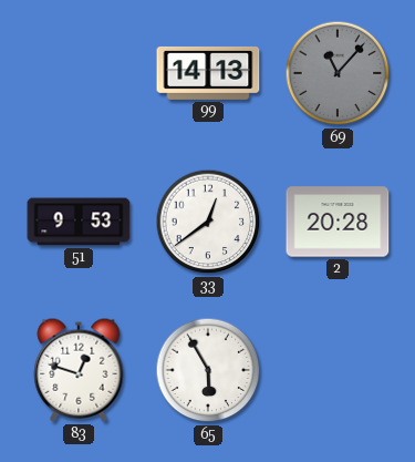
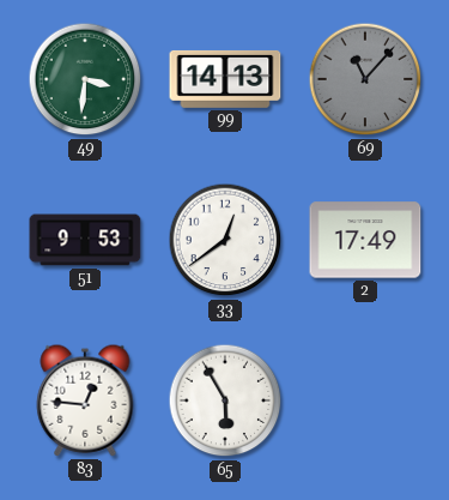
49: none -> 3:31
2: 20:28 -> 17:49
83: 12:48 -> 12:46
